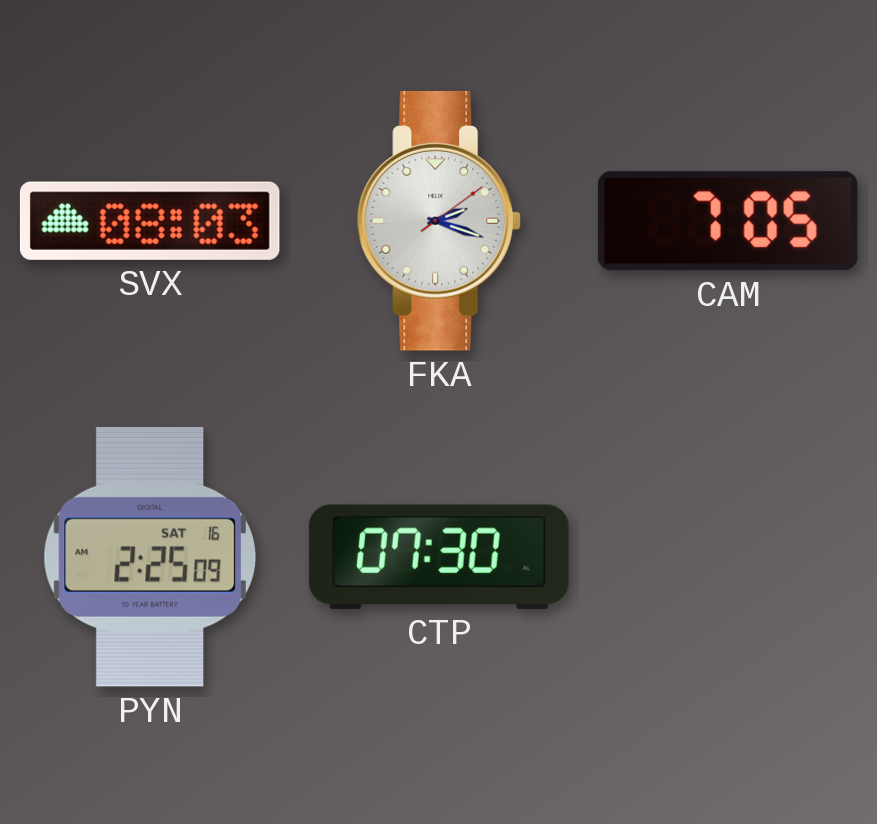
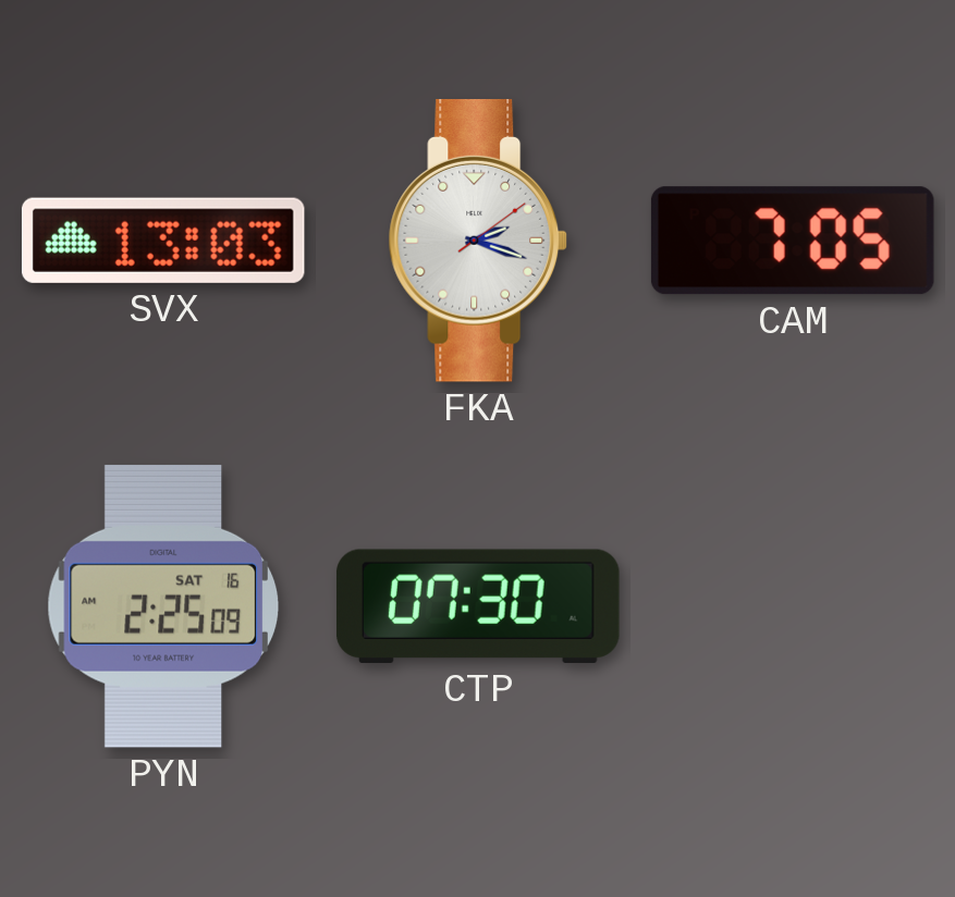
SVX: 08:03 -> 13:03
